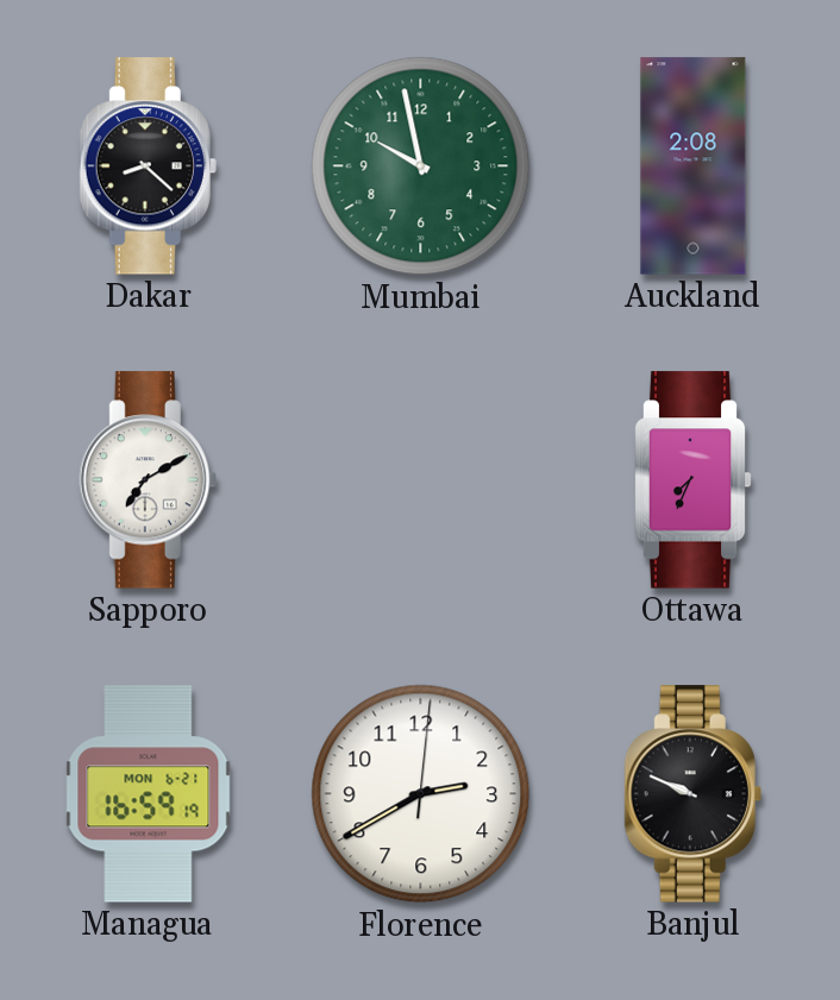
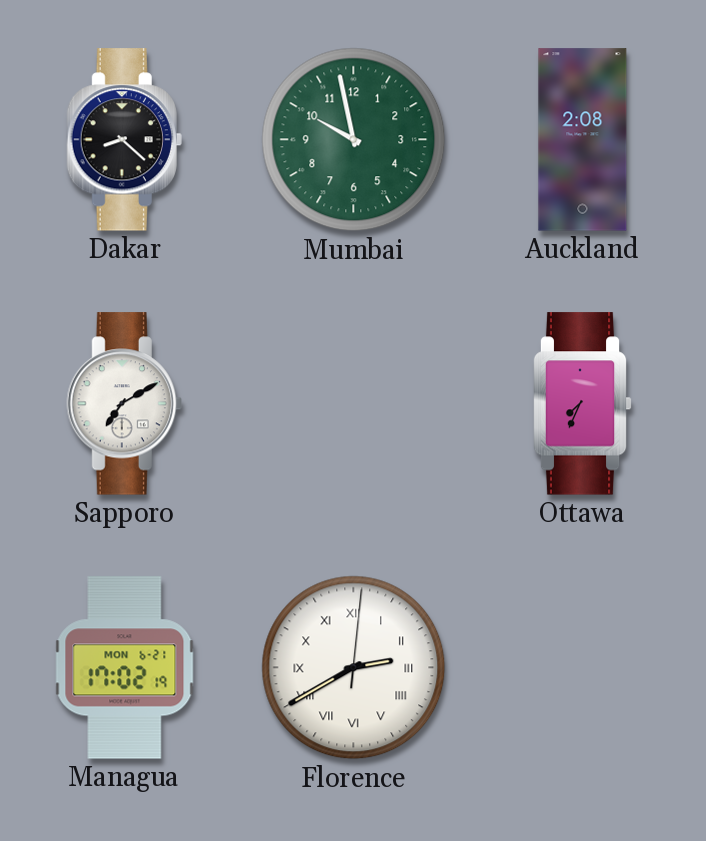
Managua: 16:59 -> 17:02
Florence numerals: Arabic -> Roman
Banjul: 9:49 -> none
